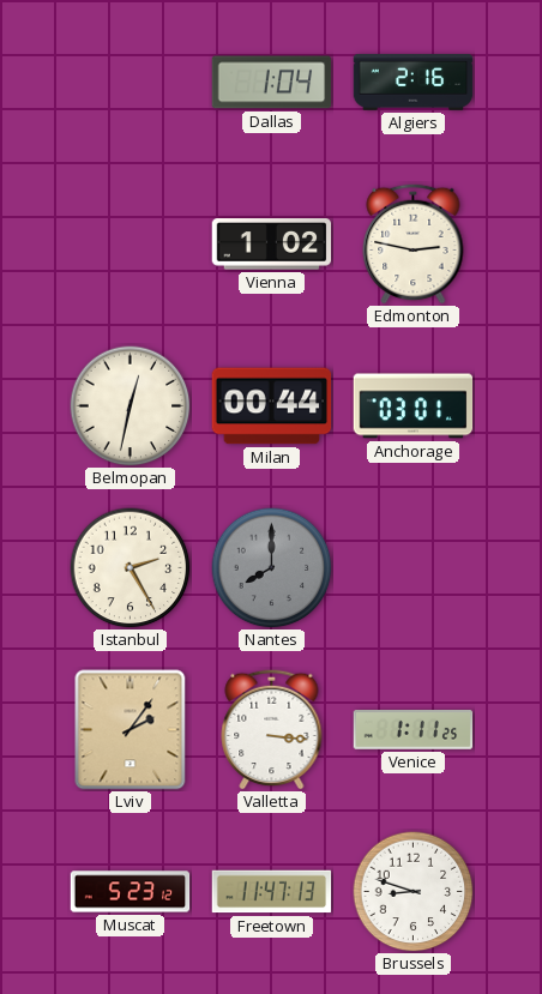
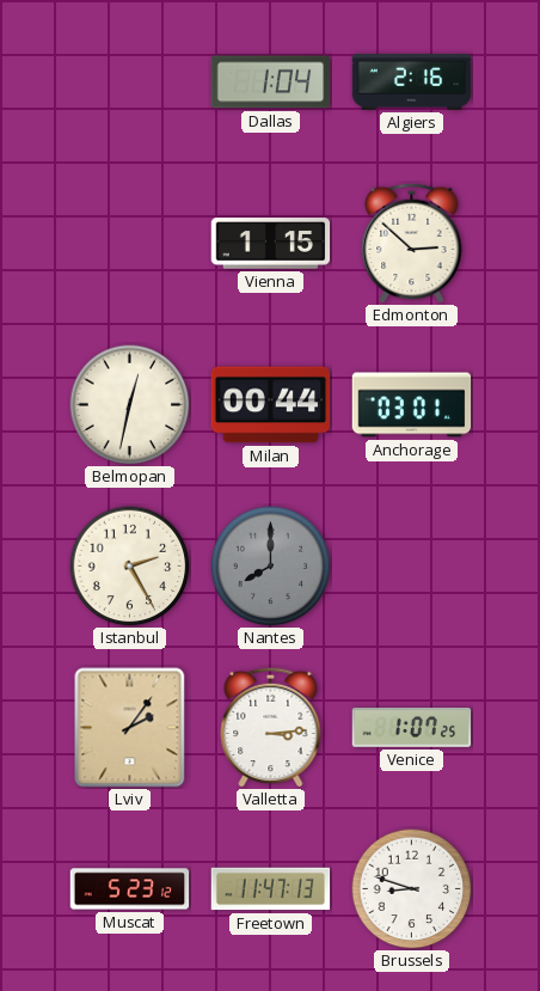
Vienna: 1:02 -> 1:15
Edmonton: 2:47 -> 2:52
Valletta: 3:16 -> 3:14
Venice: 1:11 -> 1:07
